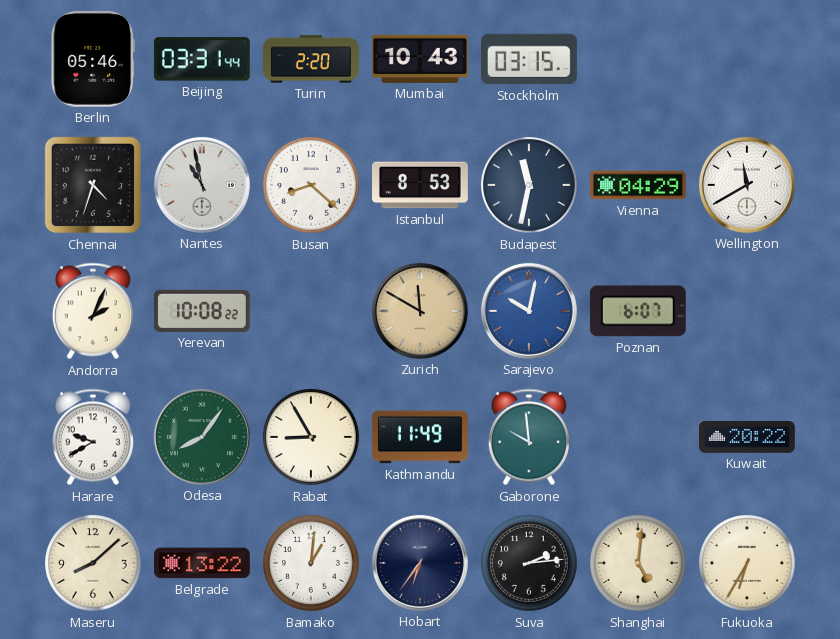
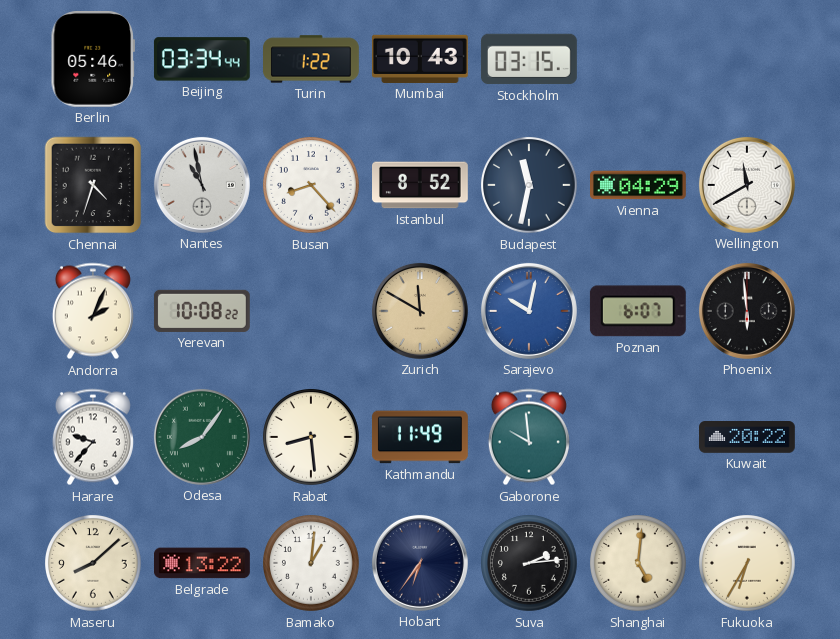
Beijing: 03:31 -> 03:34
Turin: 2:20 -> 1:22
Busan: 8:22 -> 8:23
Istanbul: 8:53 -> 8:52
Phoenix: none -> 5:59
Harare: 9:40 -> 9:37
Rabat: 8:55 -> 8:29
